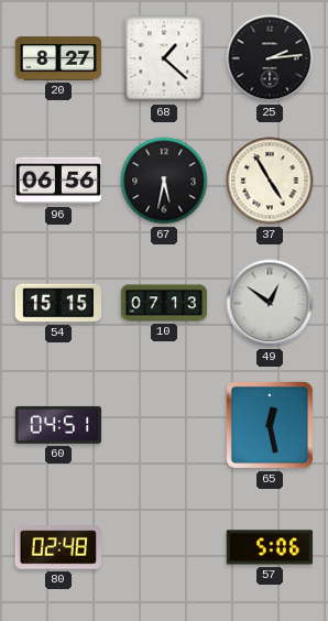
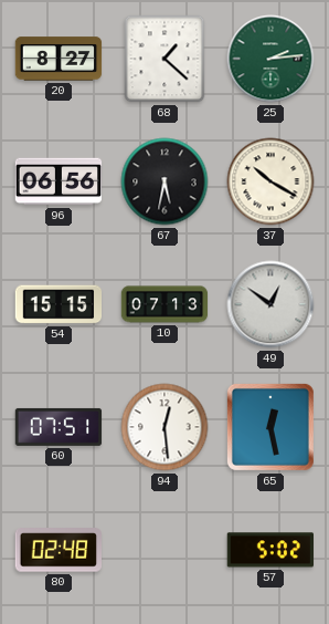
25 dial: black -> green
37: 4:55 -> 10:20
60: 04:51 -> 07:51
94: none -> 12:29
57: 5:06 -> 5:02
